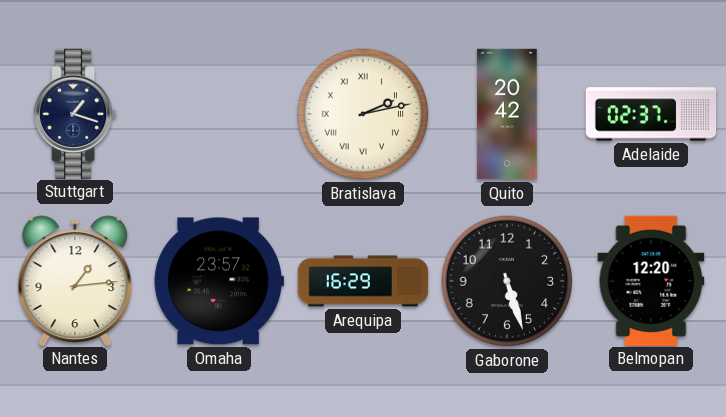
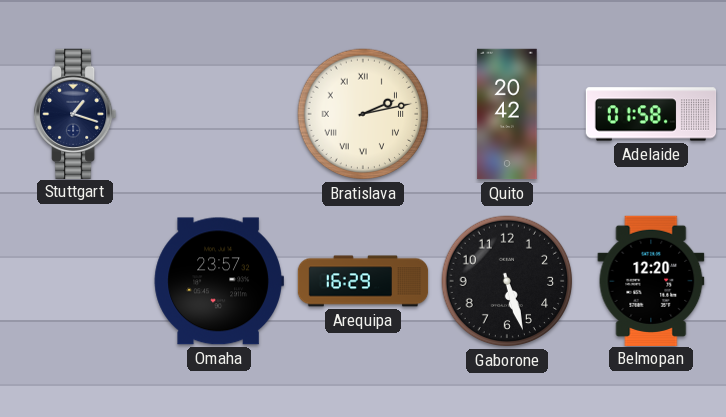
Adelaide: 02:37 -> 01:58
Nantes: 1:14 -> none
